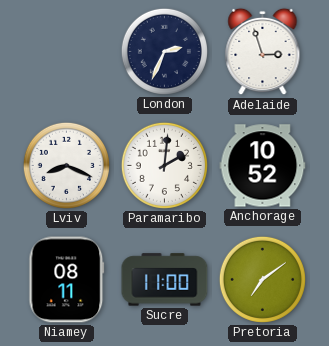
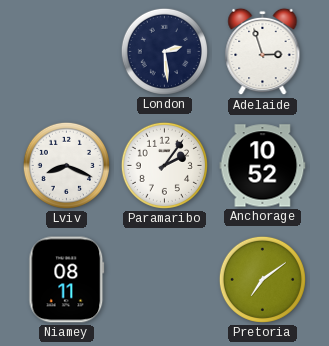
London: 2:34 -> 2:29
Paramaribo: 2:01 -> 2:06
Sucre: 11:00 -> none
